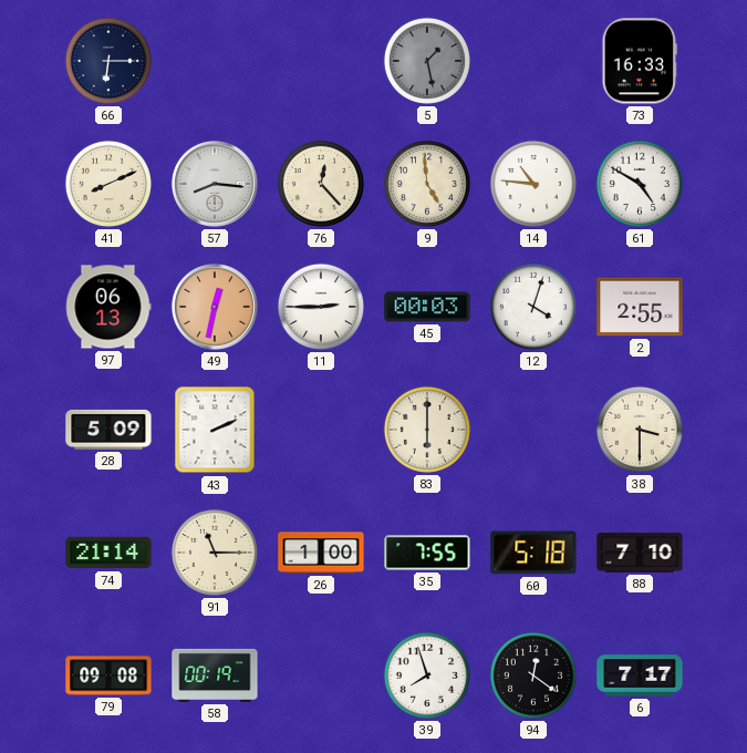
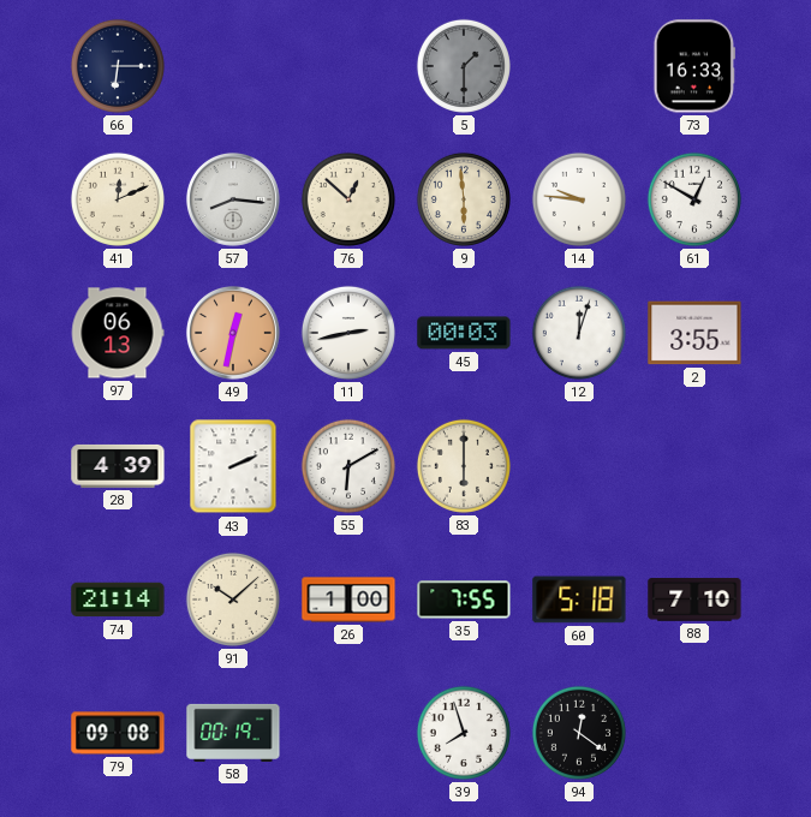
5: 1:28 -> 1:30
41: 8:11 -> 12:11
76: 12:23 -> 12:52
9: 4:59 -> 5:59
14: 10:46 -> 9:46
61: 4:50 -> 12:50
11: 2:45 -> 2:43
12: 4:03 -> 12:03
2: 2:55 -> 3:55
28: 5:09 -> 4:39
55: none -> 6:10
38: 3:30 -> none
91: 11:15 -> 10:08
6: 7:17 -> none
